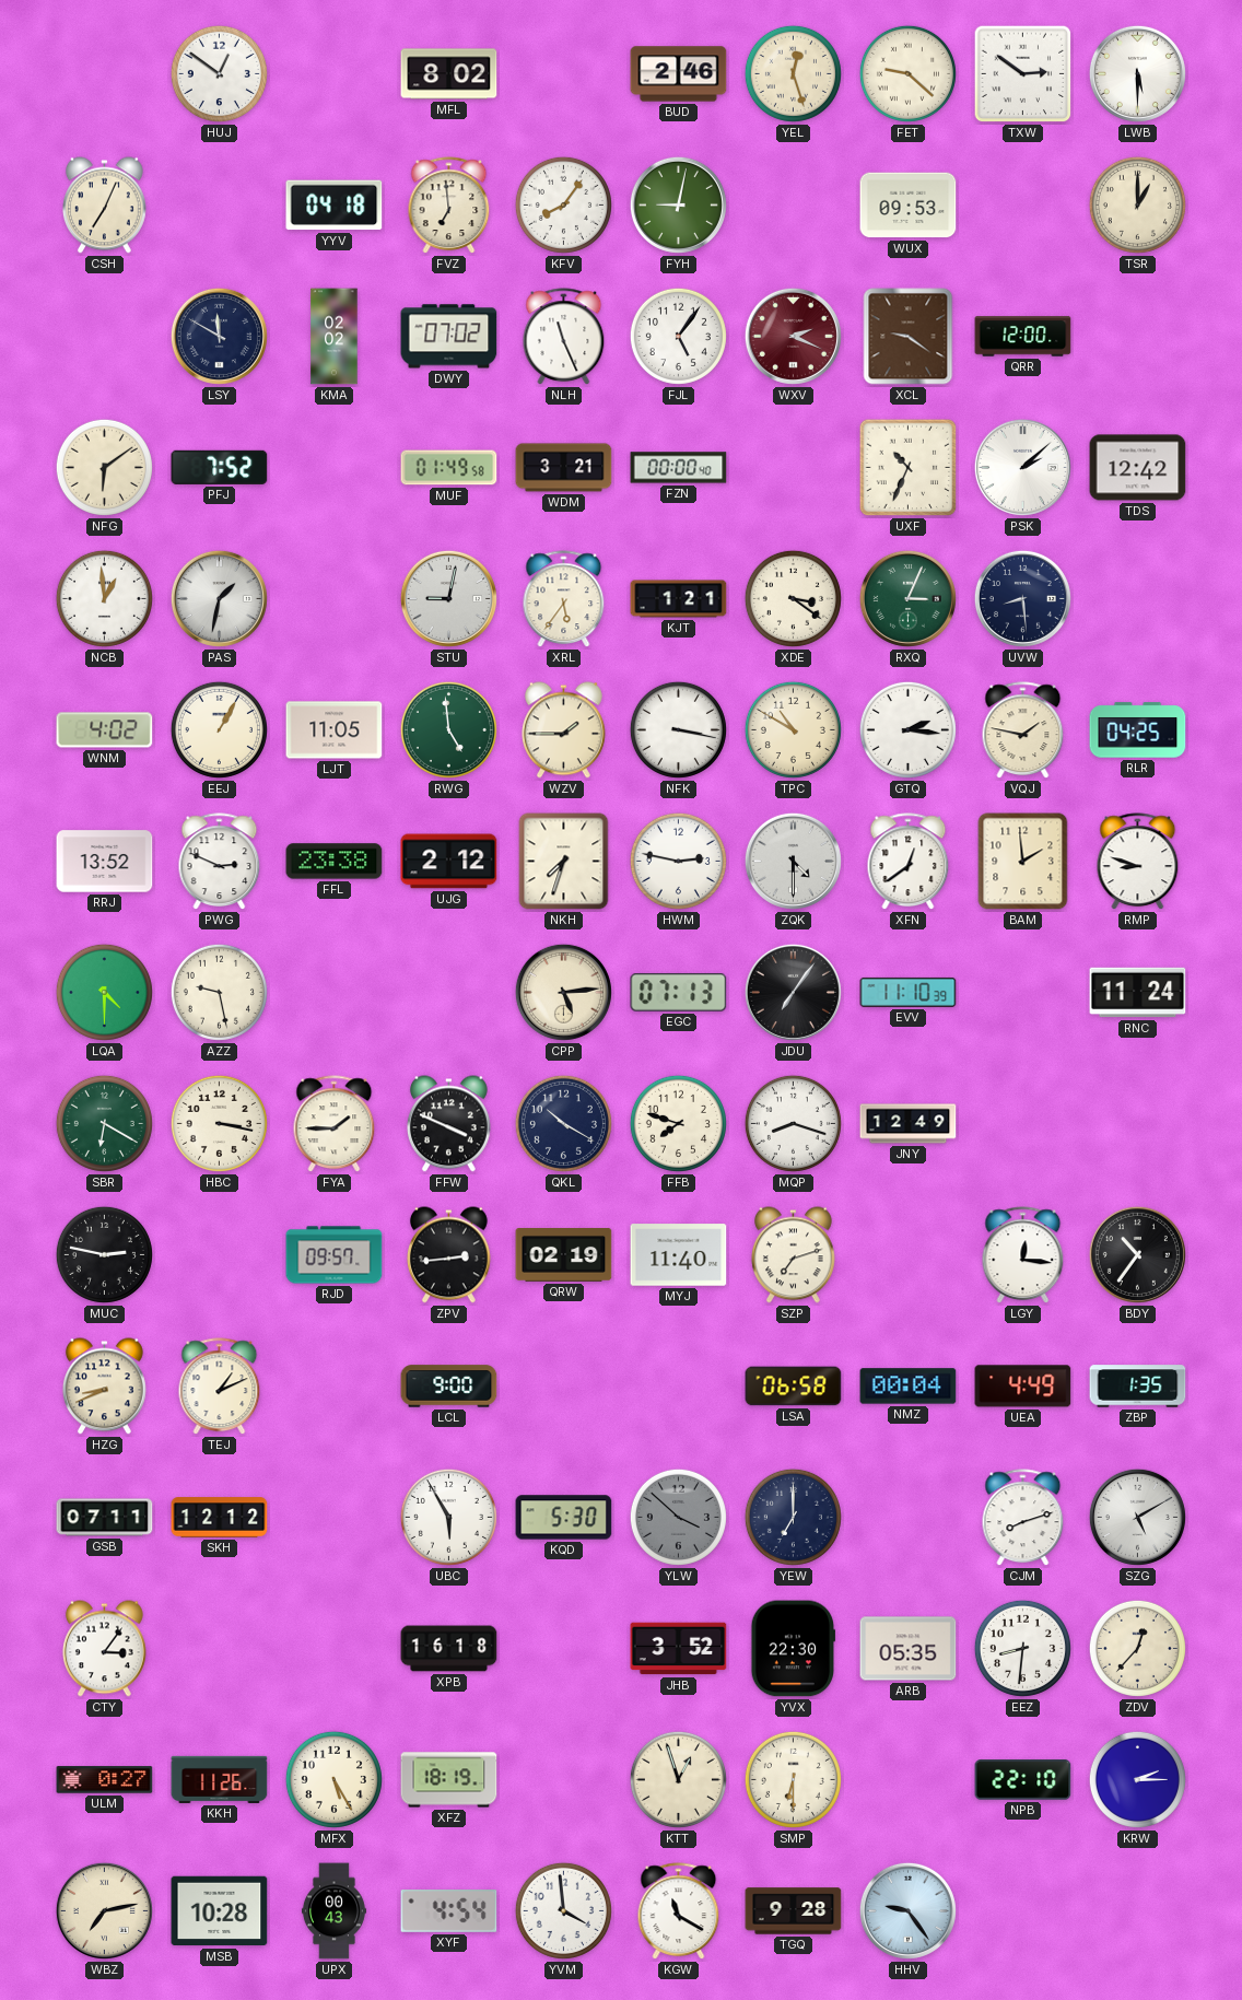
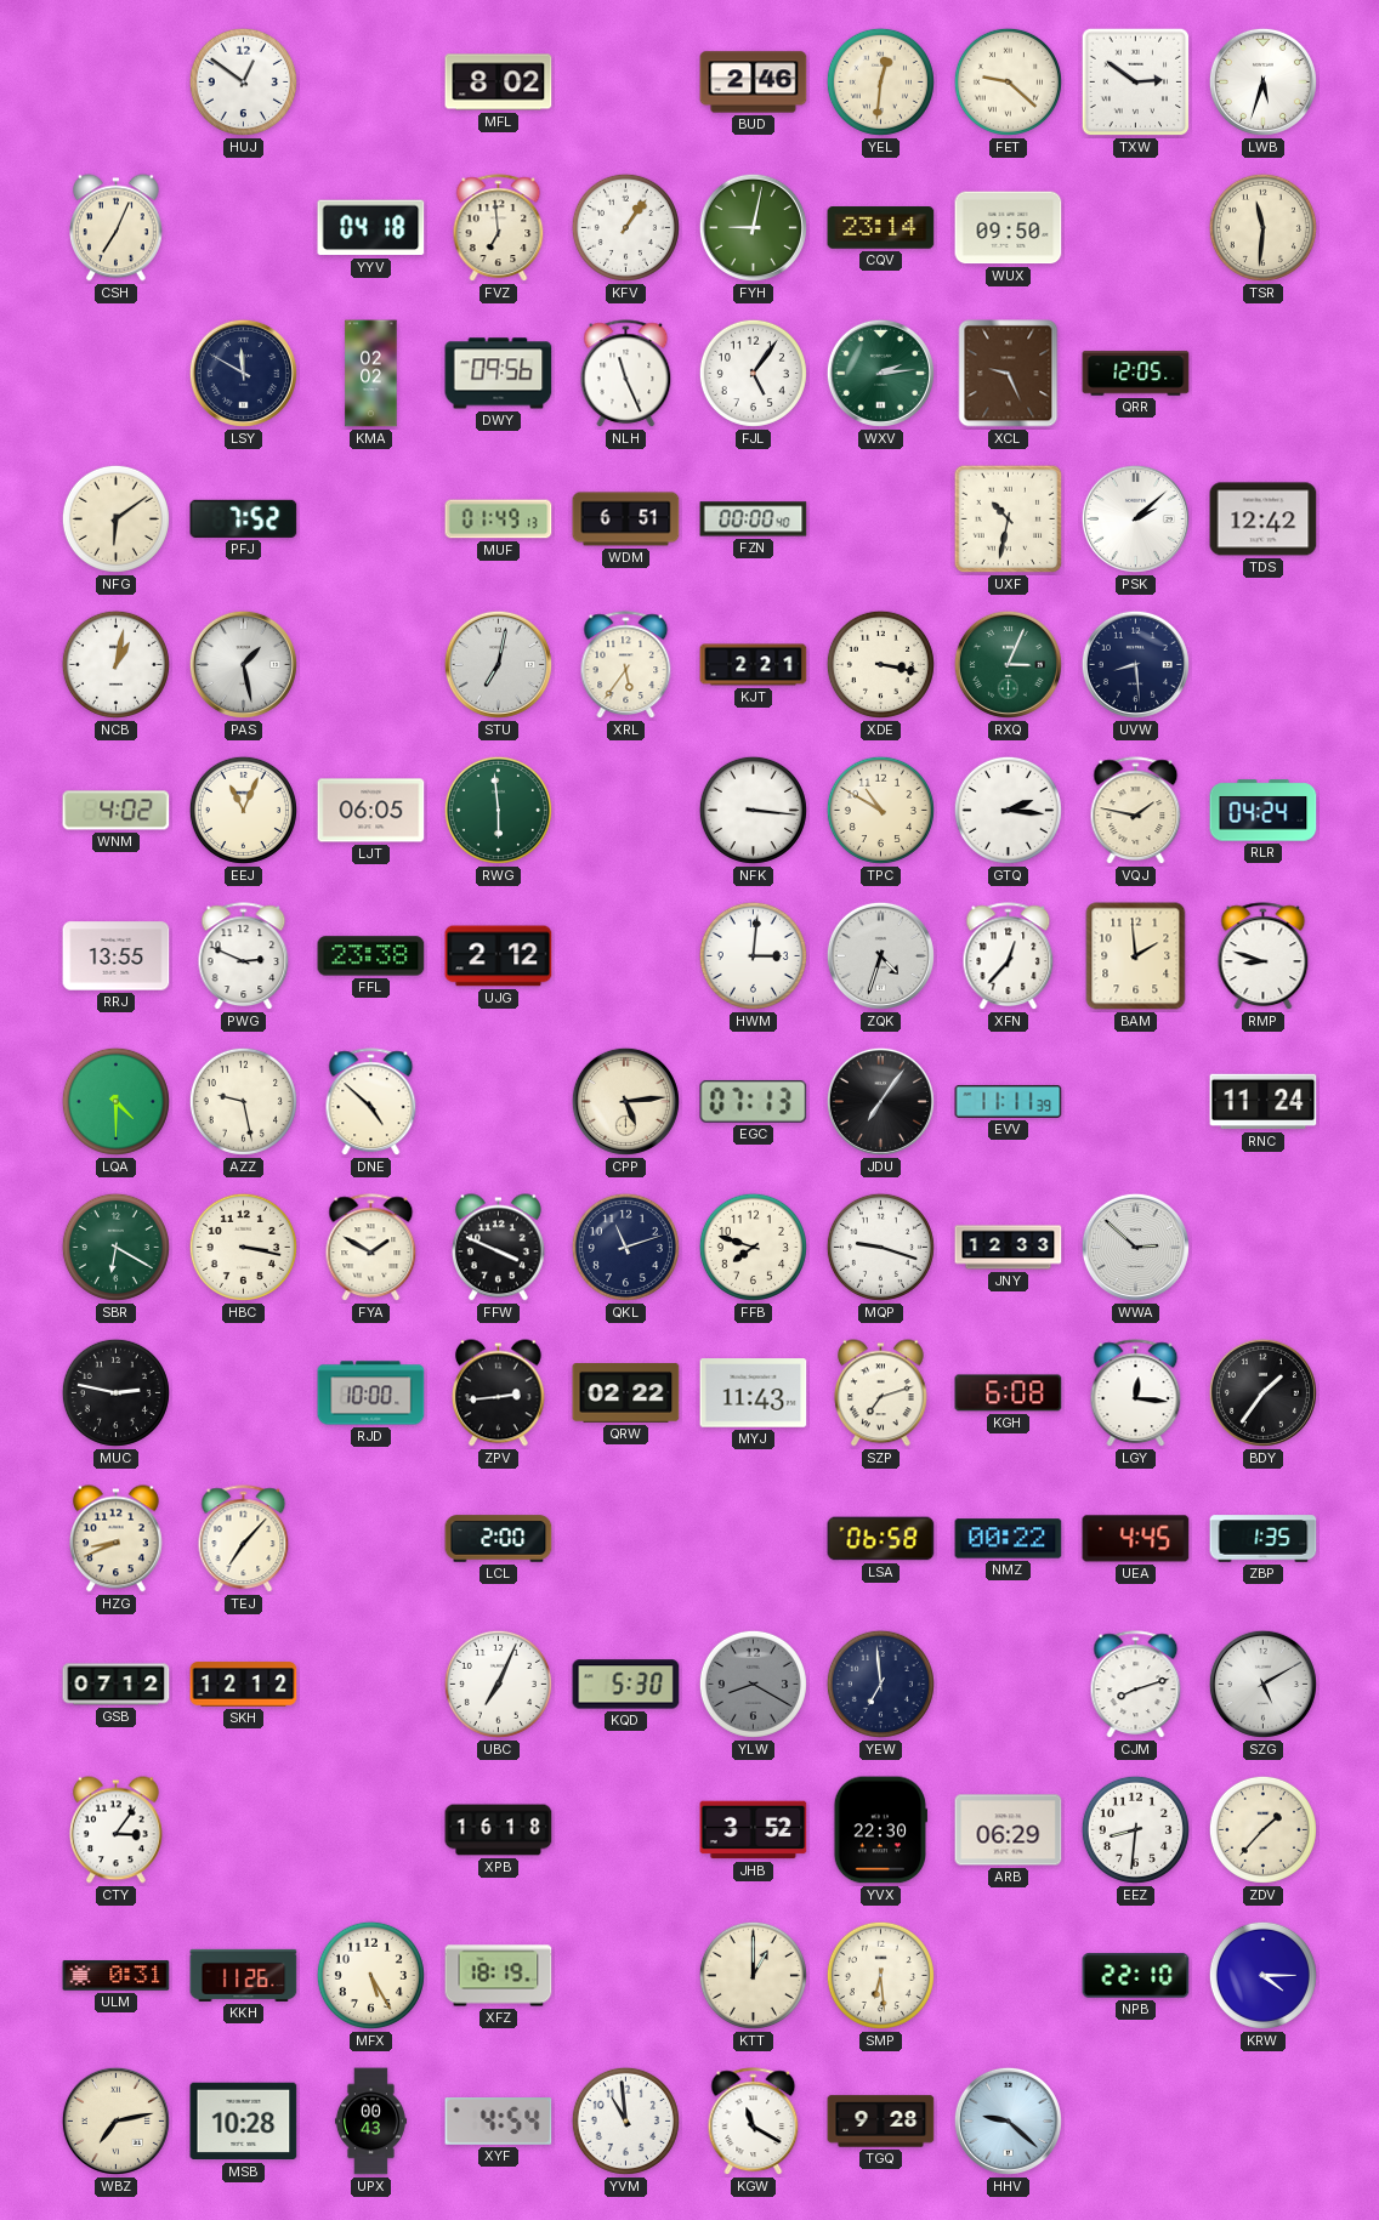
YEL: 12:27 -> 12:31
LWB: 5:30 -> 5:33
KFV: 8:06 -> 1:06
CQV: none -> 23:14
WUX: 09:53 -> 09:50
TSR: 1:00 -> 11:31
DWY: 07:02 -> 09:56
WXV: 2:19 -> 2:14
WXV dial: burgundy -> green
XCL: 9:21 -> 9:26
QRR: 12:00 -> 12:05
MUF: 01:49:58 -> 01:49:13
WDM: 3:21 -> 6:51
UXF: 10:34 -> 10:32
NCB: 12:59 -> 1:02
PAS: 1:32 -> 1:28
STU: 9:02 -> 7:02
KJT: 1:21 -> 2:21
XDE: 3:21 -> 3:17
EEJ: 1:05 -> 11:04
LJT: 11:05 -> 06:05
RWG: 4:59 -> 5:59
WZV: 1:45 -> none
NFK: 3:17 -> 3:16
RLR: 04:25 -> 04:24
RRJ: 13:52 -> 13:55
NKH: 7:33 -> none
HWM: 2:47 -> 3:01
ZQK: 4:30 -> 4:33
XFN: 12:39 -> 12:37
DNE: none -> 4:52
EVV: 11:10 -> 11:11
FYA: 1:45 -> 1:50
QKL: 10:20 -> 11:12
MQP: 8:18 -> 9:18
JNY: 12:49 -> 12:33
WWA: none -> 2:52
RJD: 09:57 -> 10:00
QRW: 02:19 -> 02:22
MYJ: 11:40 -> 11:43
KGH: none -> 6:08
BDY: 10:36 -> 1:36
TEJ: 1:11 -> 7:07
LCL: 9:00 -> 2:00
NMZ: 00:04 -> 00:22
UEA: 4:49 -> 4:45
GSB: 07:11 -> 07:12
UBC: 5:55 -> 7:04
YLW: 3:52 -> 8:20
YEW: 7:00 -> 6:59
ARB: 05:35 -> 06:29
ZDV: 12:37 -> 1:37
ULM: 0:27 -> 0:31
KTT: 12:57 -> 1:00
SMP: 6:30 -> 6:29
KRW: 2:15 -> 4:15
YVM: 3:59 -> 10:59
HHV: 9:24 -> 9:22
